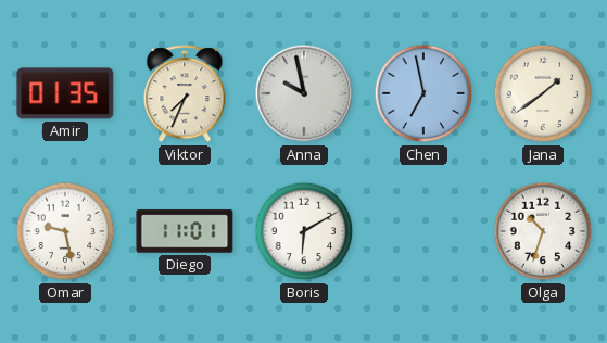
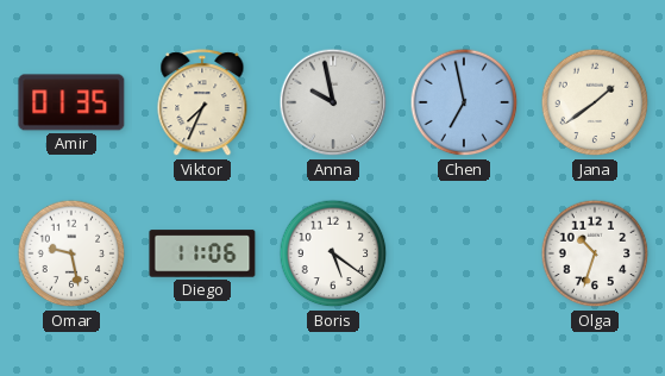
Diego: 11:01 -> 11:06
Boris: 6:10 -> 5:21
